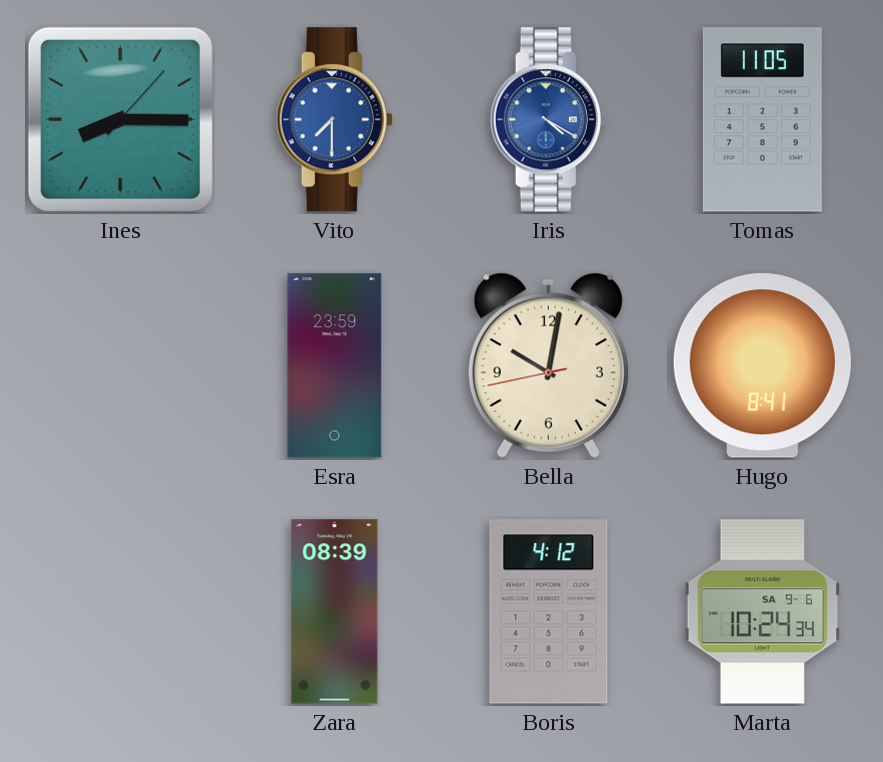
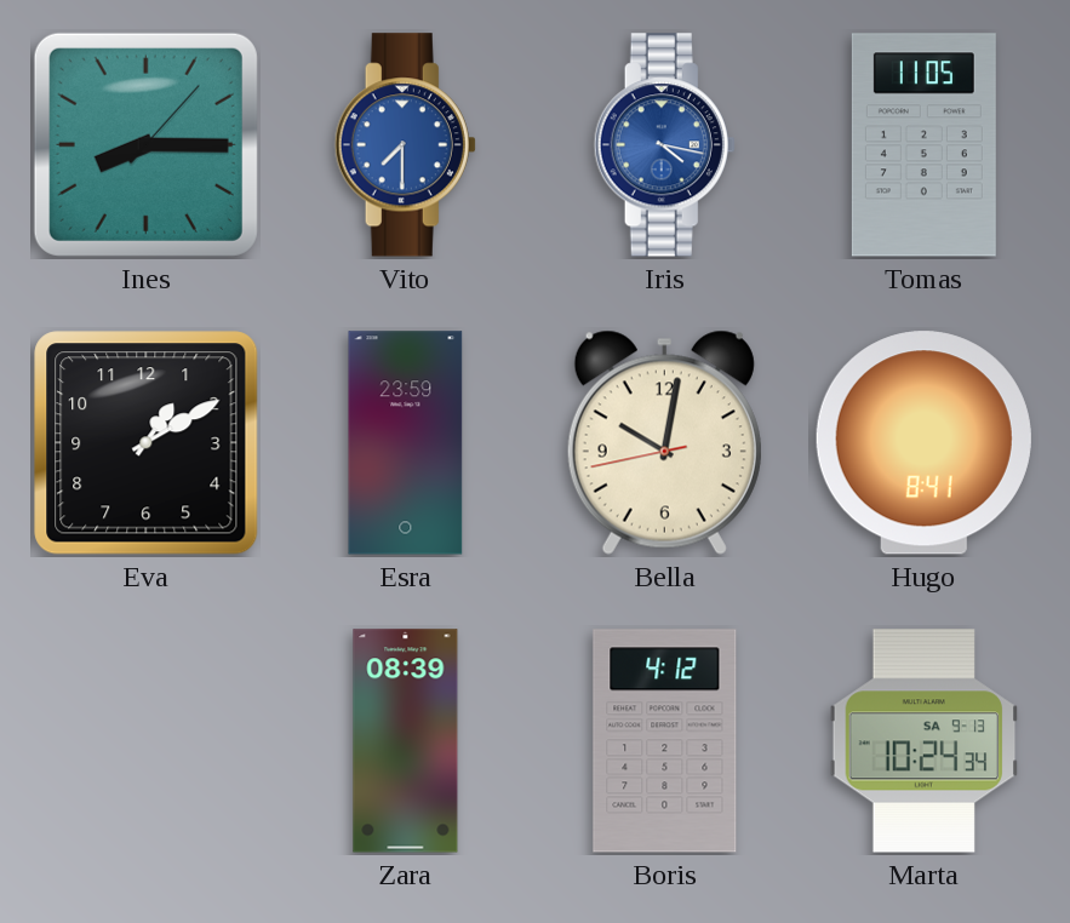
Iris: 4:20 -> 4:17
Eva: none -> 1:10
Marta date: SA 9-6 -> SA 9-13
